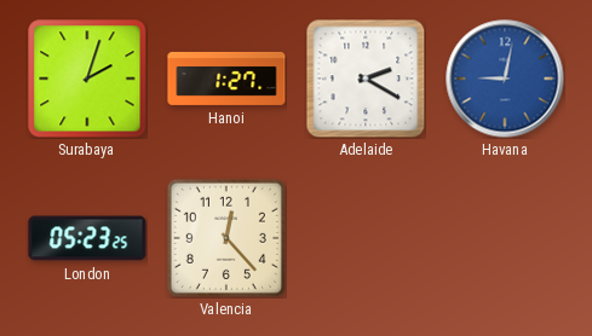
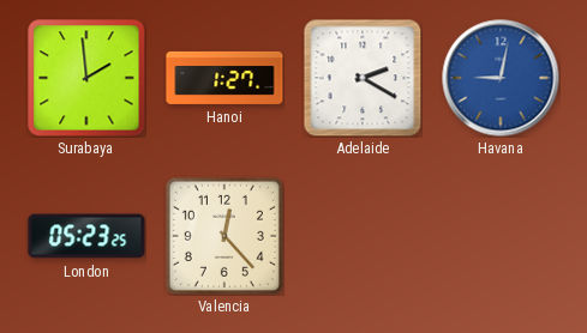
Surabaya: 2:03 -> 1:59
